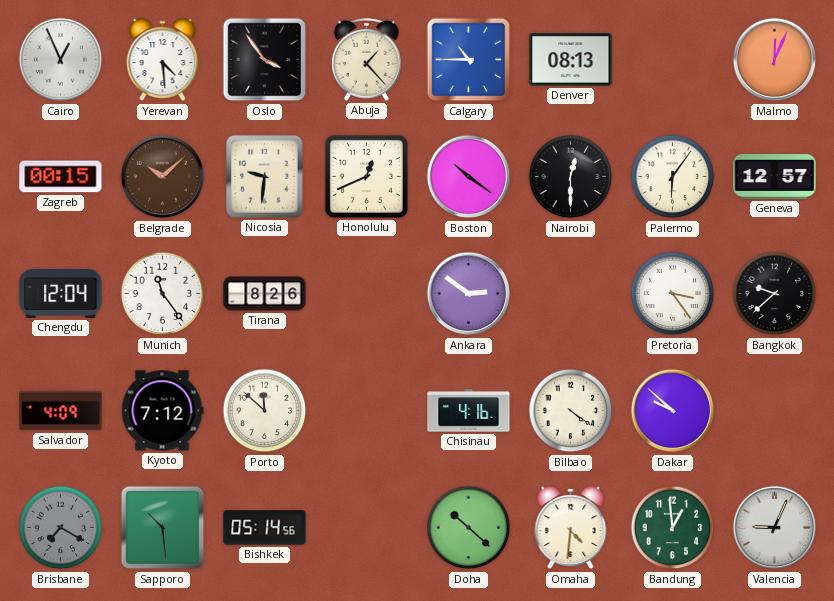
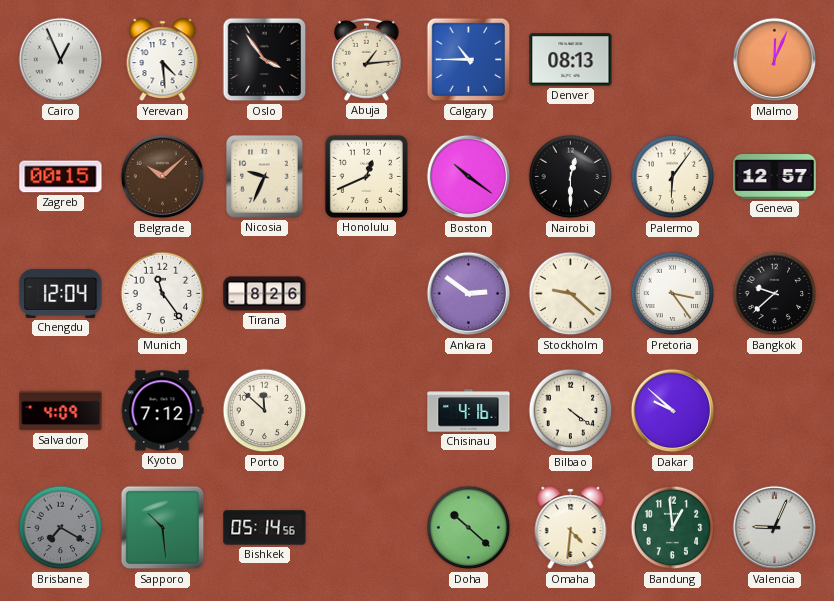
Abuja: 1:23 -> 1:14
Nicosia: 9:31 -> 9:34
Stockholm: none -> 9:22
